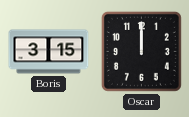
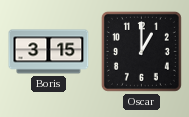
Oscar: 12:00 -> 1:00
